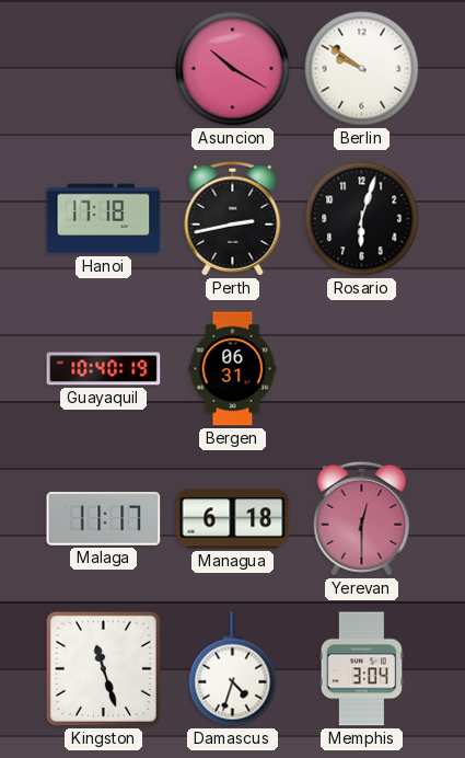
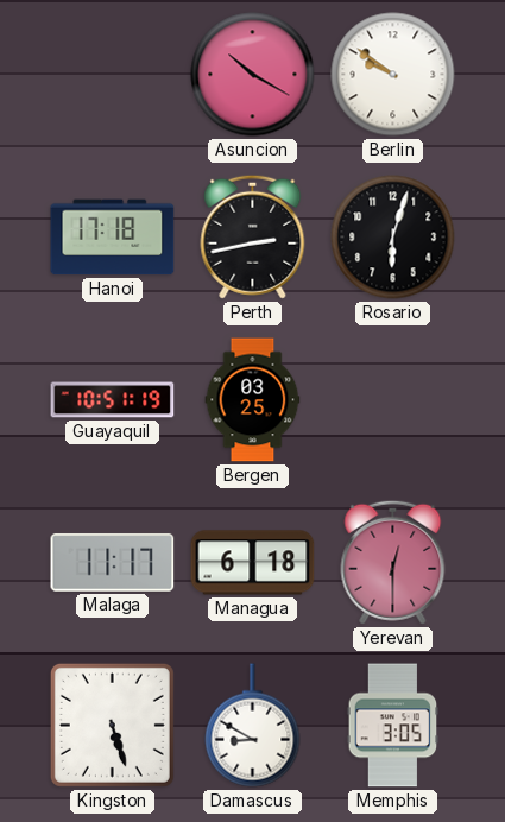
Guayaquil: 10:40 -> 10:51
Bergen: 06:31 -> 03:25
Kingston: 11:27 -> 5:27
Damascus: 4:33 -> 8:50
Memphis: 3:04 -> 3:05
